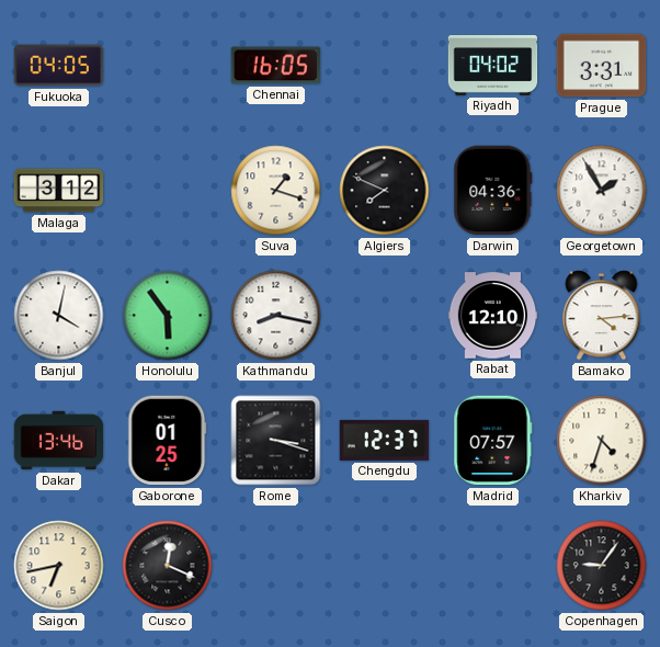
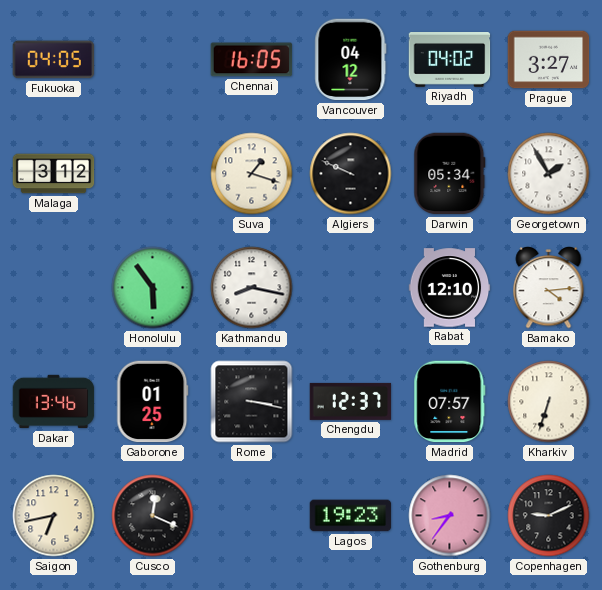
Vancouver: none -> 04:12
Prague: 3:31 -> 3:27
Algiers: 7:49 -> 9:49
Darwin: 04:36 -> 05:34
Banjul: 4:02 -> none
Rome: 3:18 -> 3:17
Kharkiv: 4:33 -> 6:33
Lagos: none -> 19:23
Gothenburg: none -> 8:36
Copenhagen: 9:06 -> 9:11
